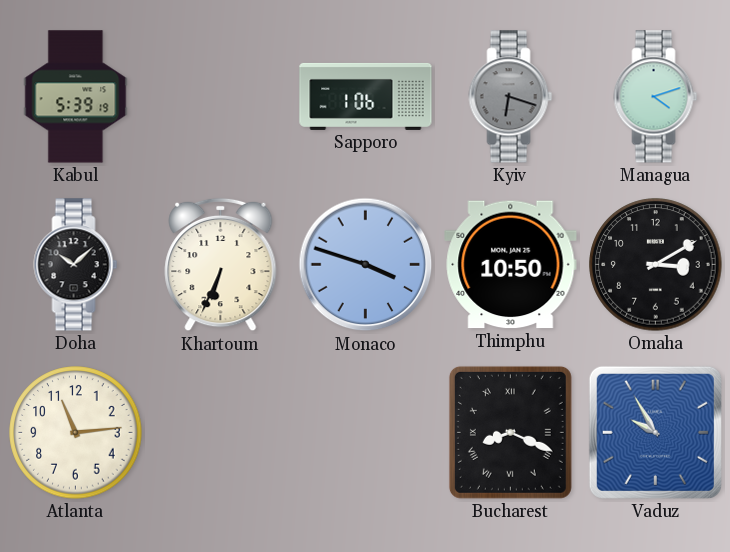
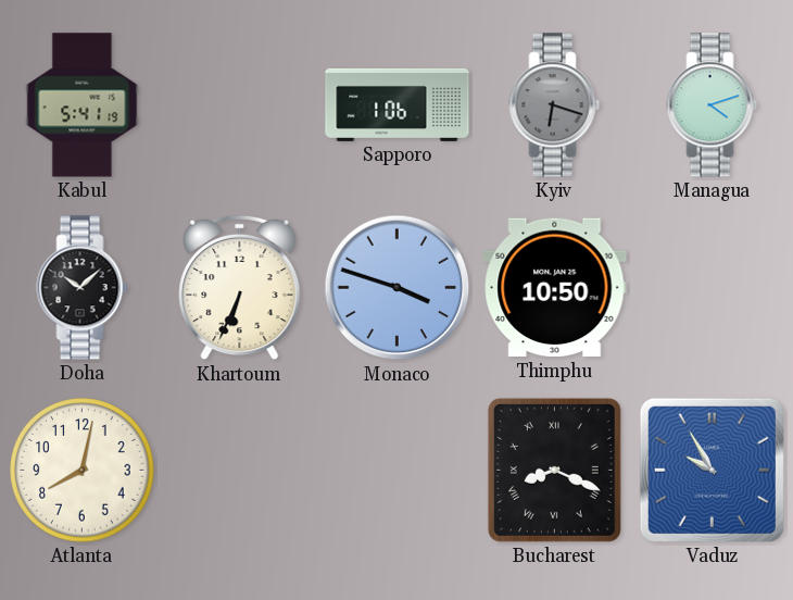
Kabul: 5:39 -> 5:41
Omaha: 3:10 -> none
Atlanta: 11:14 -> 8:02
